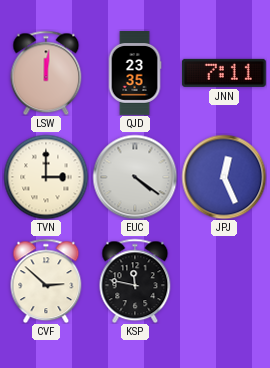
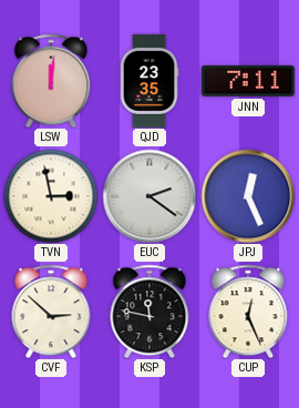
TVN: 3:00 -> 2:58
EUC: 4:21 -> 2:21
CUP: none -> 12:26
